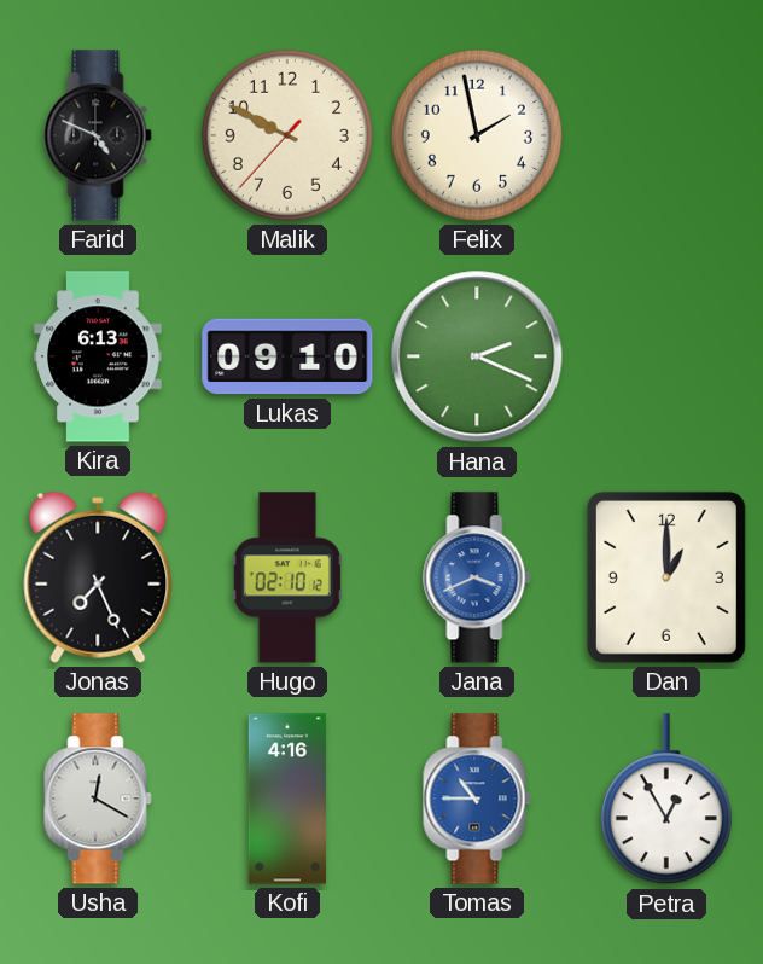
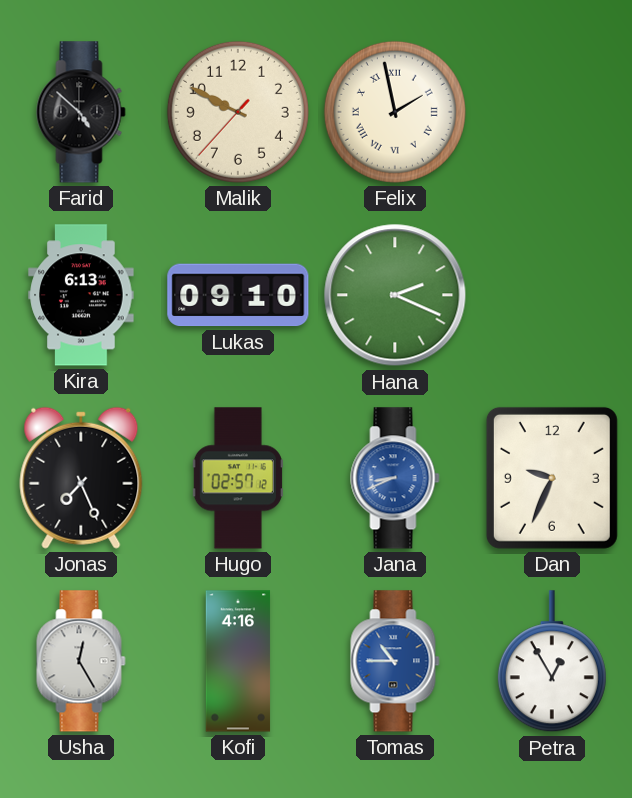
Farid: 4:49 -> 4:52
Felix numerals: Arabic -> Roman
Hugo: 02:10 -> 02:57
Jana: 3:41 -> 8:41
Dan: 1:00 -> 9:34
Usha: 12:20 -> 12:25
